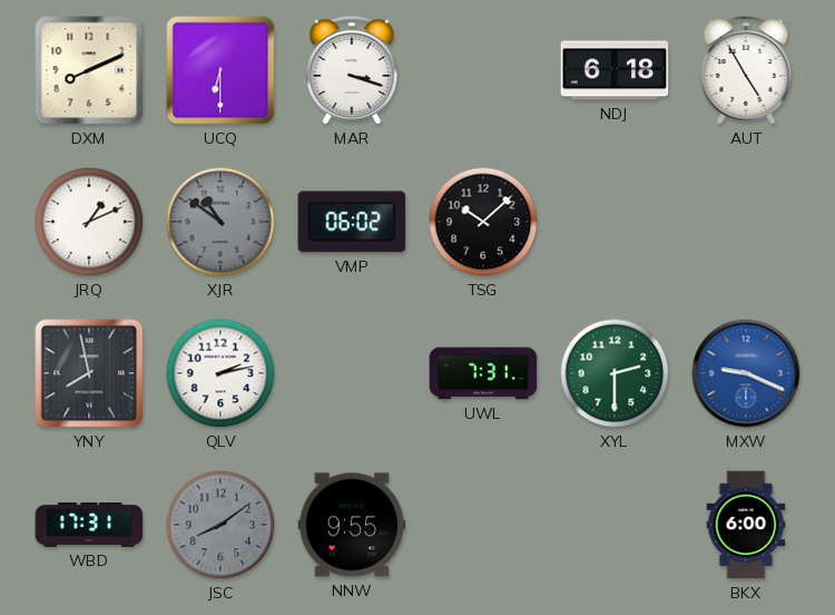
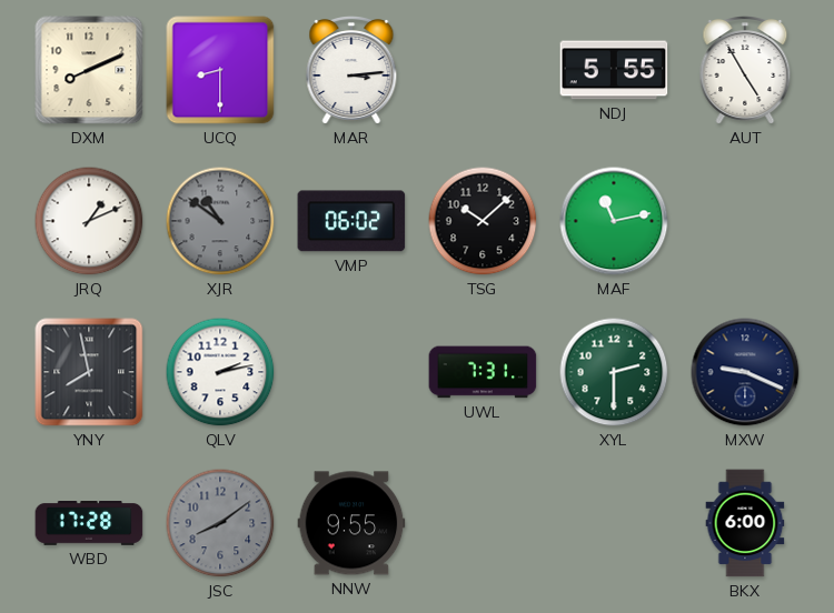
UCQ: 6:30 -> 8:30
MAR: 3:18 -> 3:14
NDJ: 6:18 -> 5:55
MAF: none -> 11:13
MXW dial: blue -> navy
WBD: 17:31 -> 17:28
